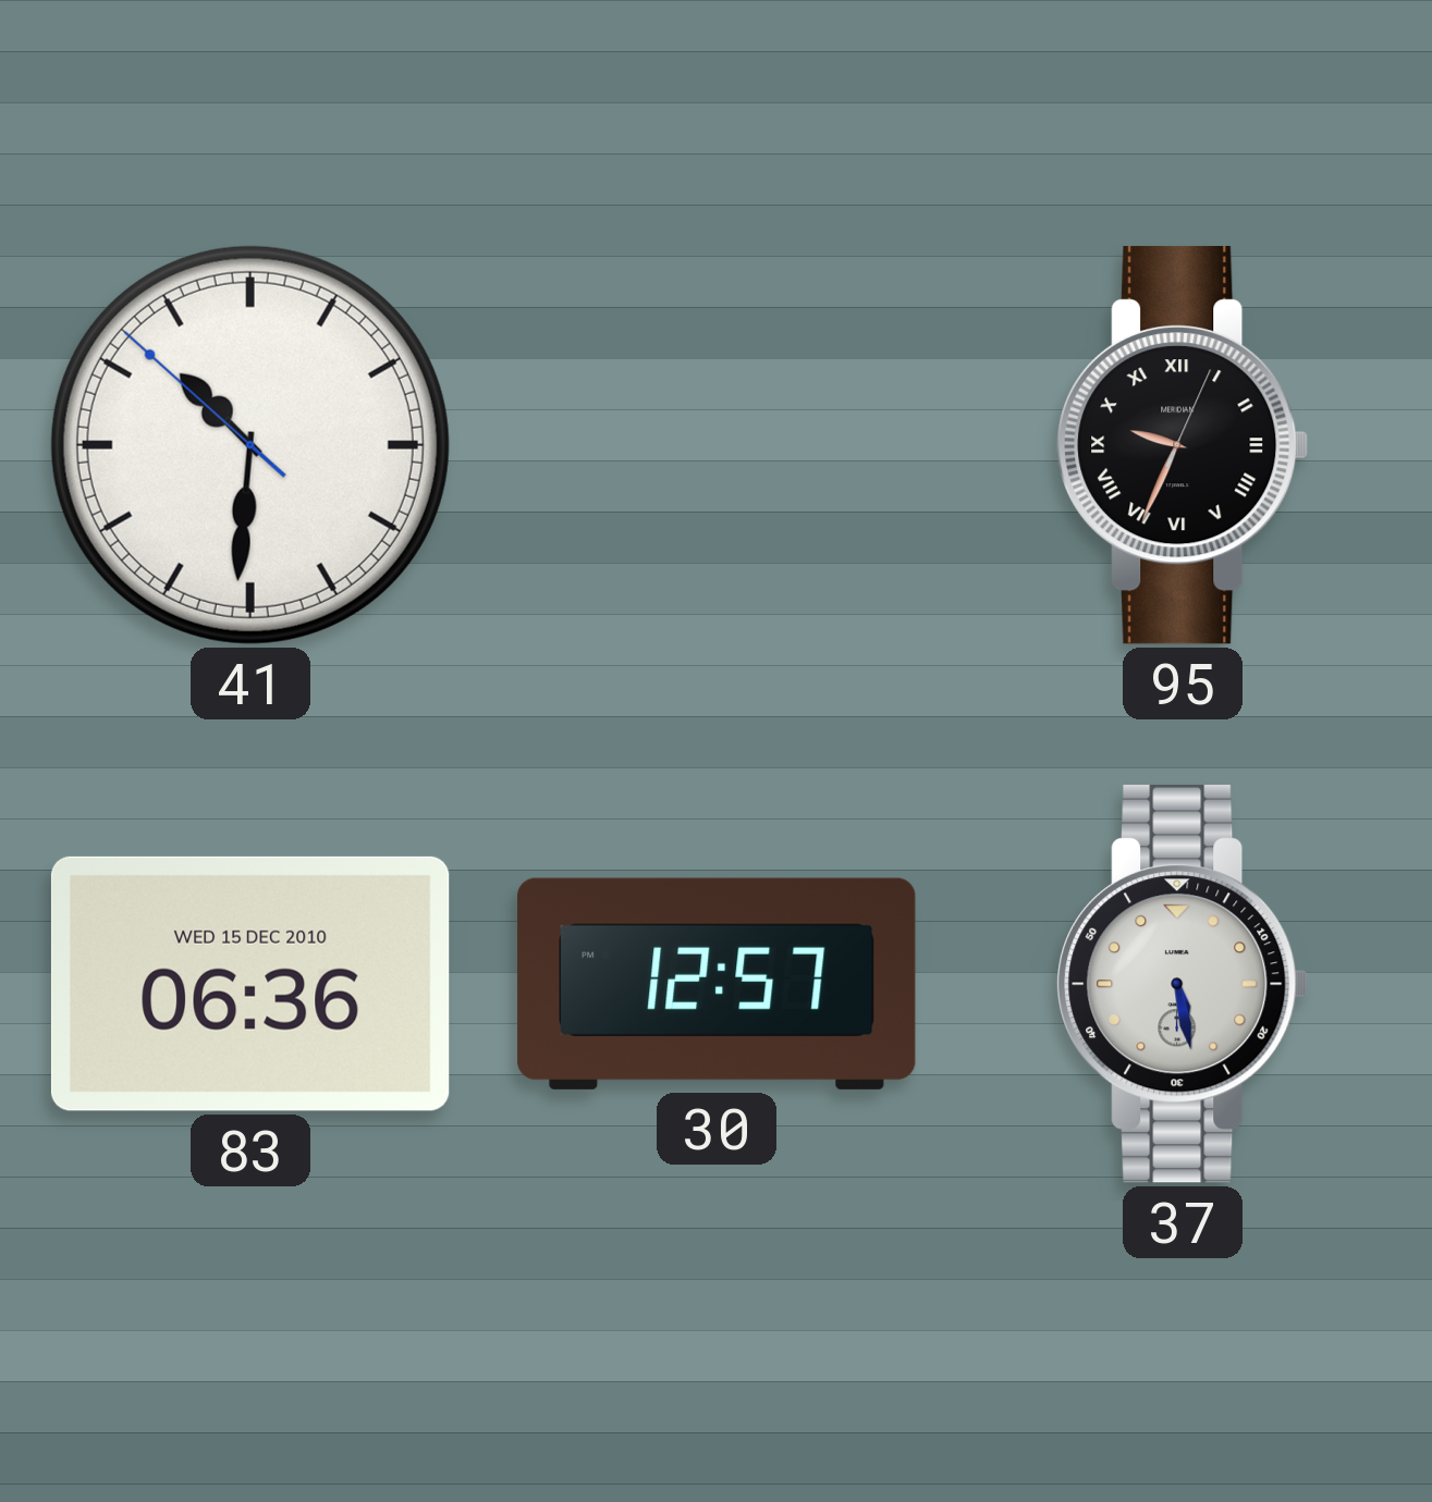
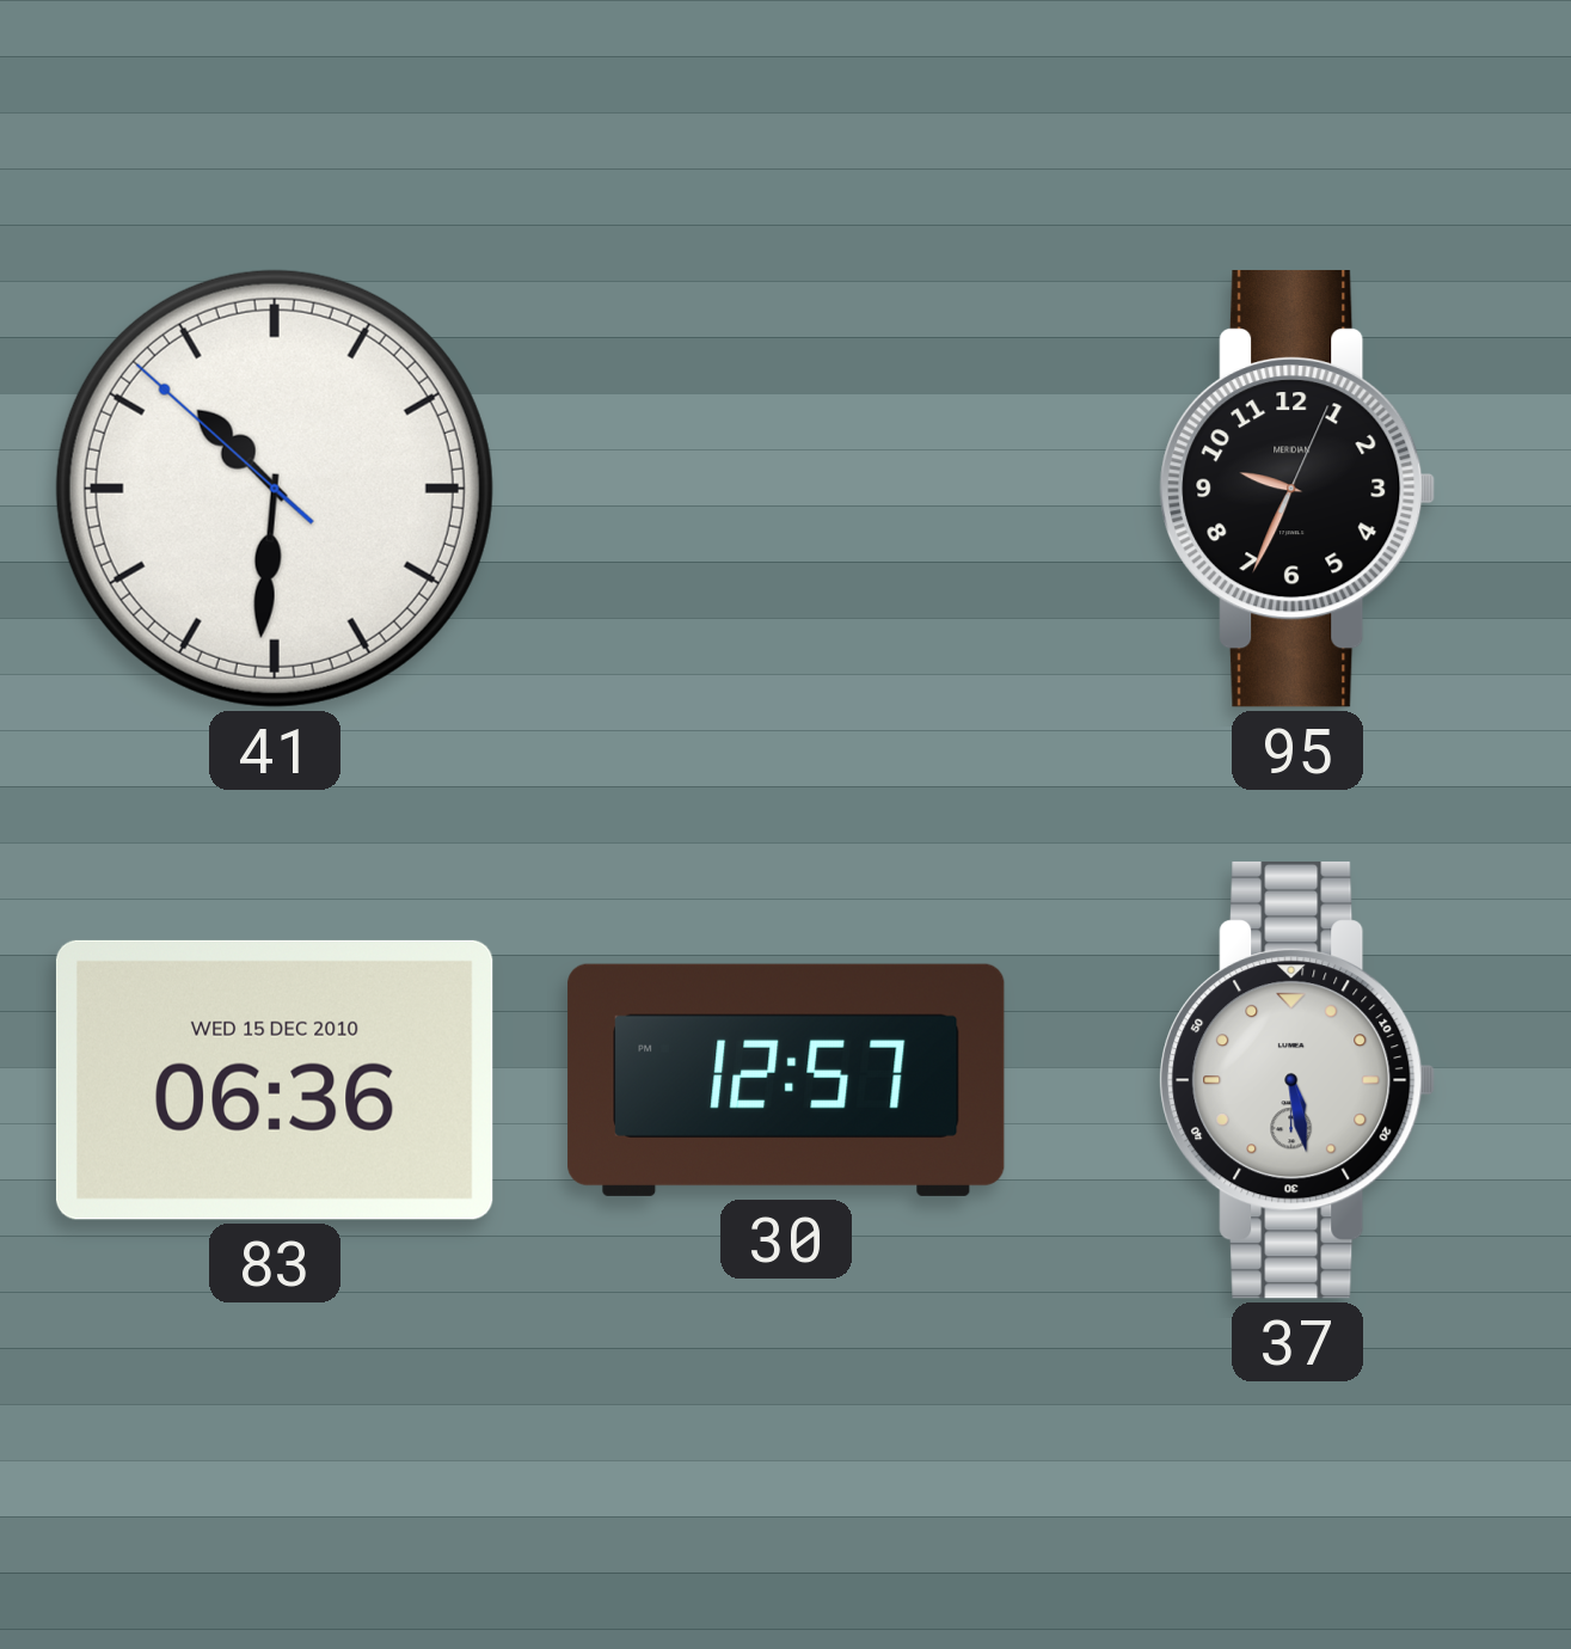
95 numerals: Roman -> Arabic
